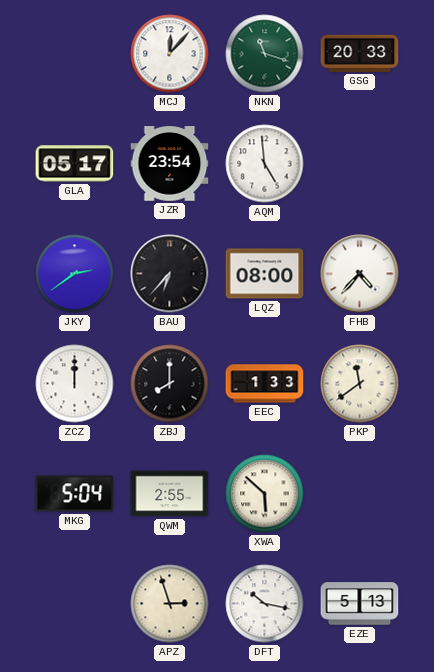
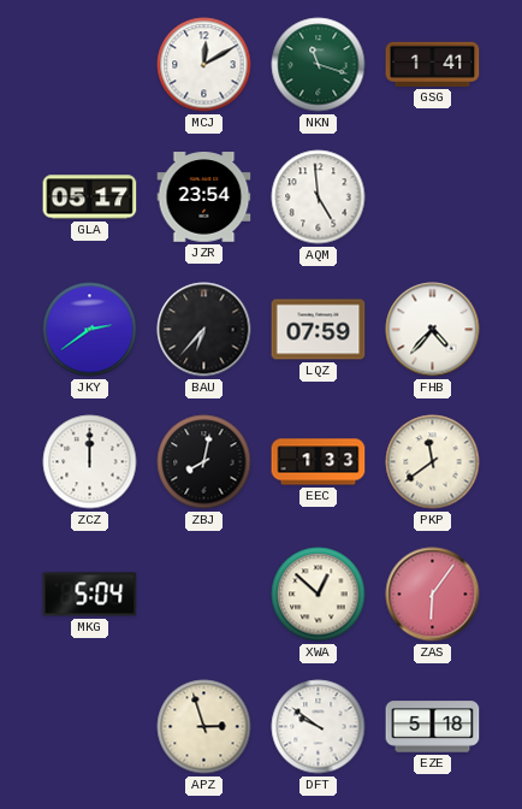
MCJ: 12:07 -> 12:10
GSG: 20:33 -> 1:41
LQZ: 08:00 -> 07:59
ZBJ: 8:00 -> 8:02
QWM: 2:55 -> none
XWA: 5:52 -> 12:52
ZAS: none -> 6:06
DFT: 10:17 -> 9:51
EZE: 5:13 -> 5:18
